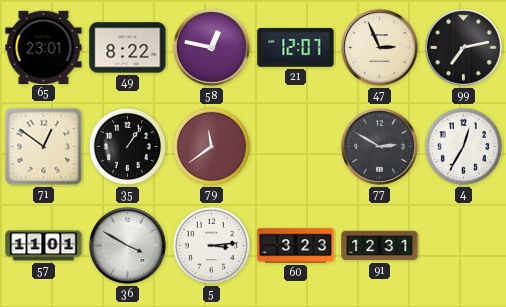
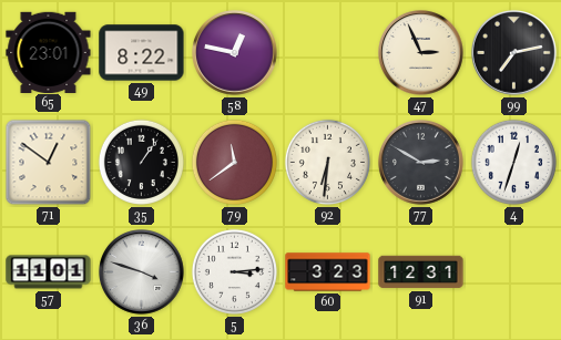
21: 12:07 -> none
92: none -> 6:31
4: 12:35 -> 12:33
36: 3:50 -> 3:48
